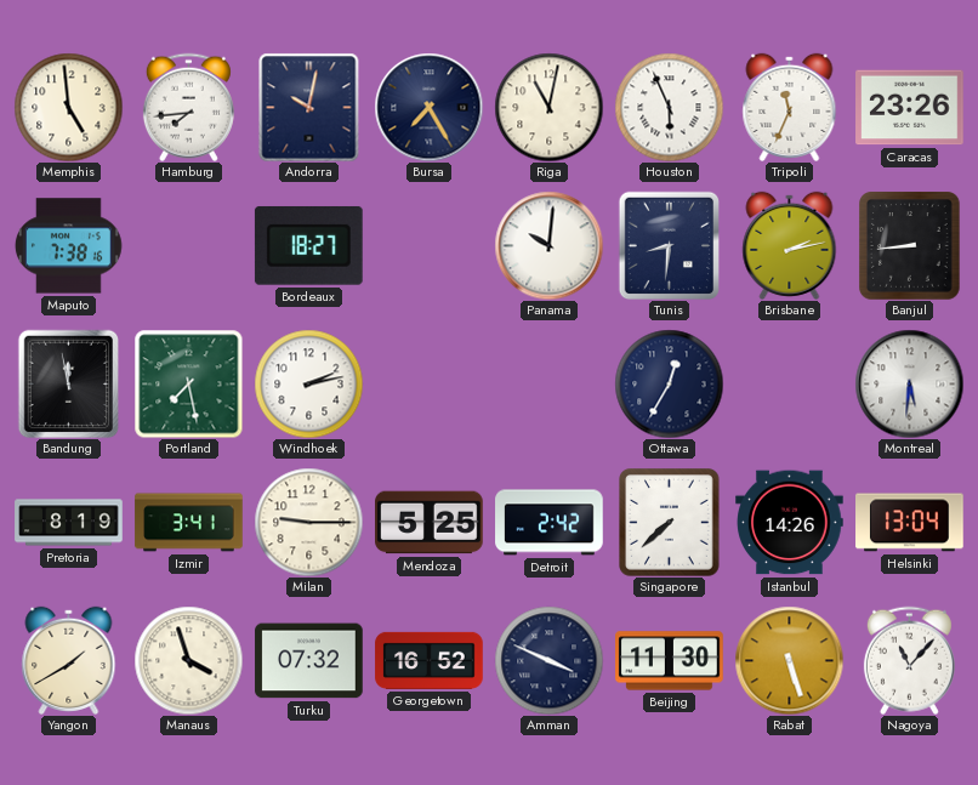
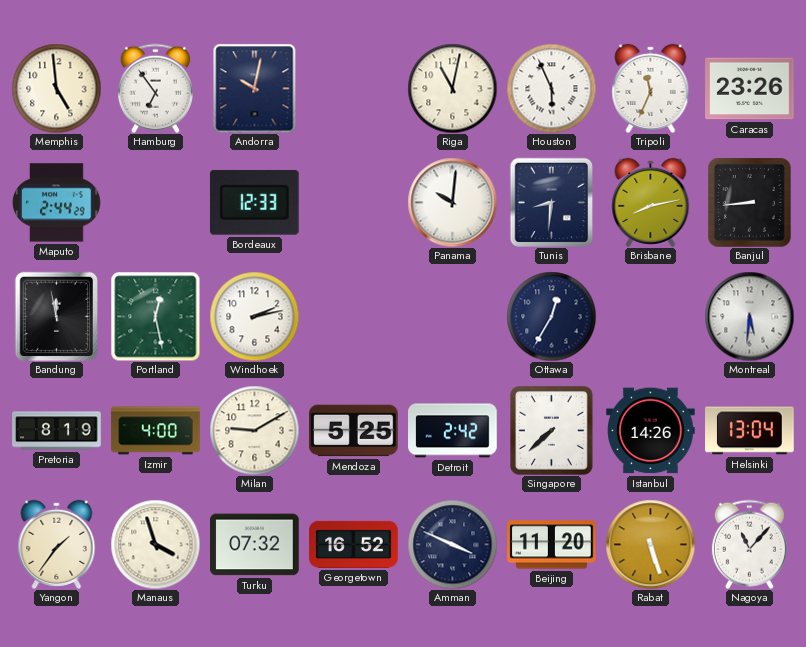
Hamburg: 7:44 -> 6:54
Bursa: 7:25 -> none
Maputo: 7:38 -> 2:44
Bordeaux: 18:27 -> 12:33
Brisbane: 2:13 -> 8:13
Portland: 7:28 -> 12:28
Izmir: 3:41 -> 4:00
Milan: 9:15 -> 9:10
Yangon: 1:40 -> 1:36
Beijing: 11:30 -> 11:20
